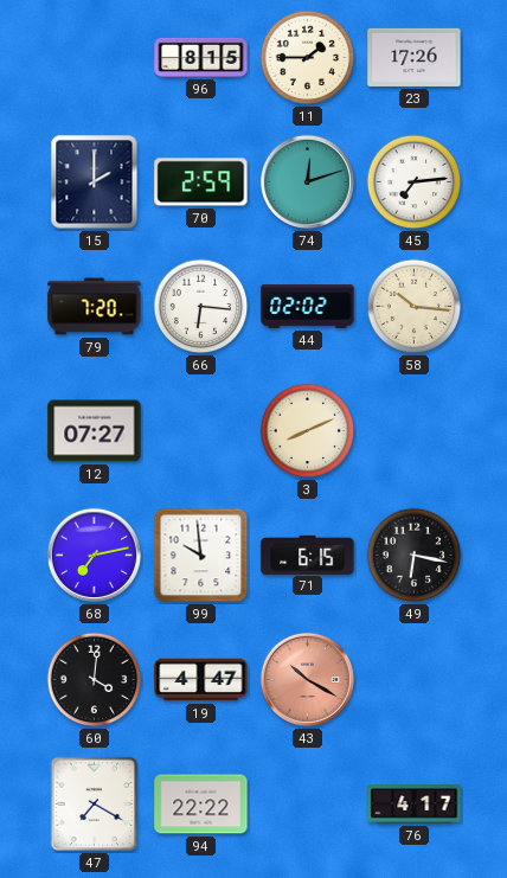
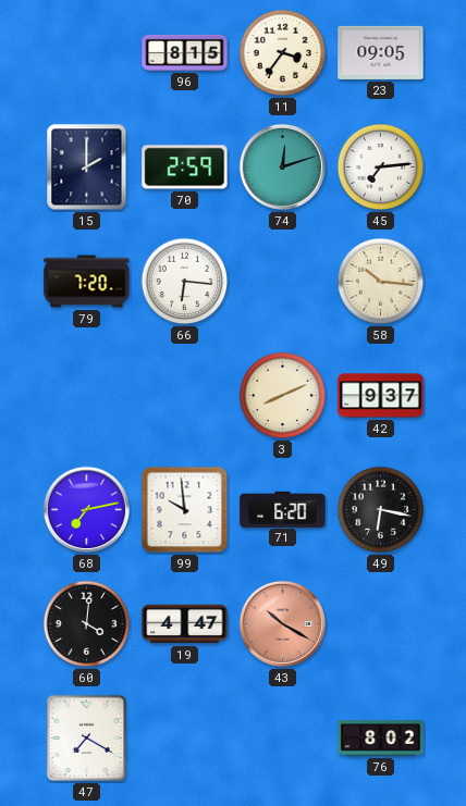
11: 1:45 -> 3:36
23: 17:26 -> 09:05
44: 02:02 -> none
12: 07:27 -> none
42: none -> 9:37
71: 6:15 -> 6:20
94: 22:22 -> none
76: 4:17 -> 8:02
